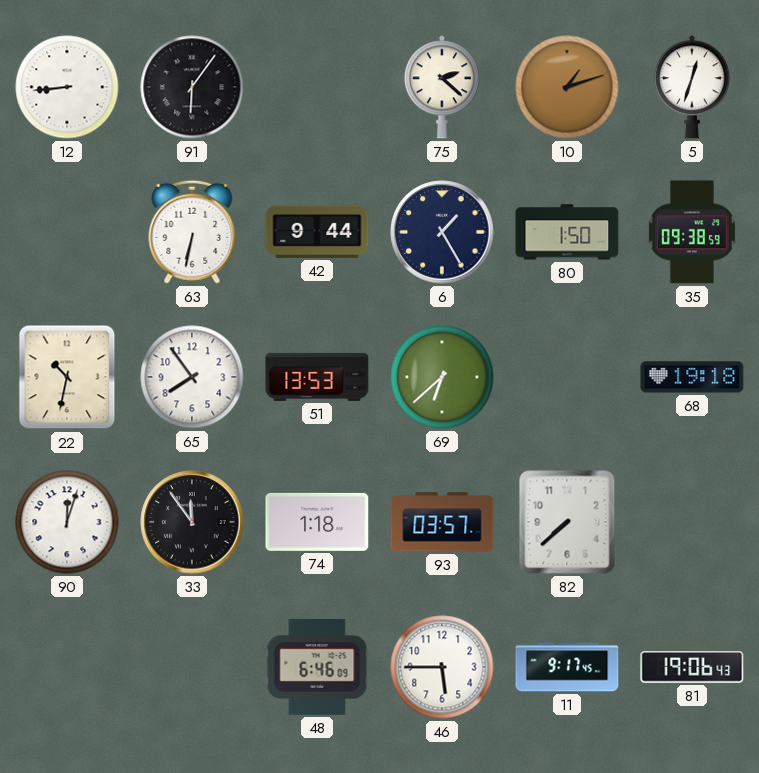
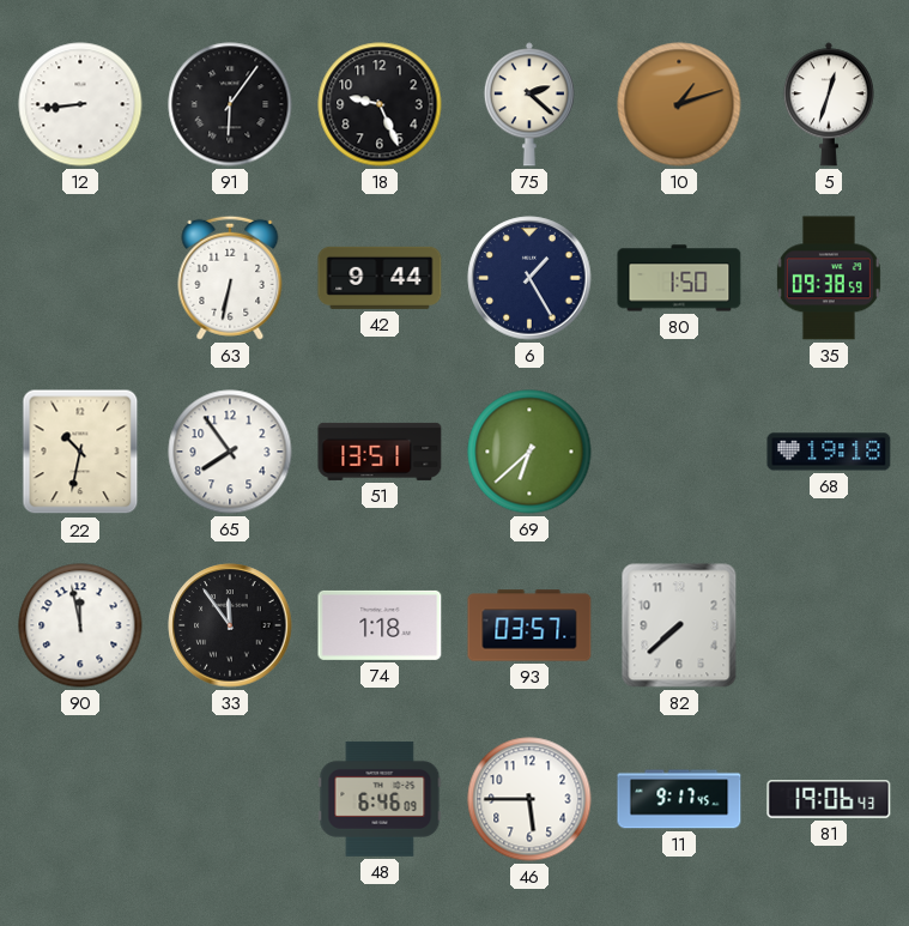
18: none -> 9:26
51: 13:53 -> 13:51
90: 12:03 -> 11:58
